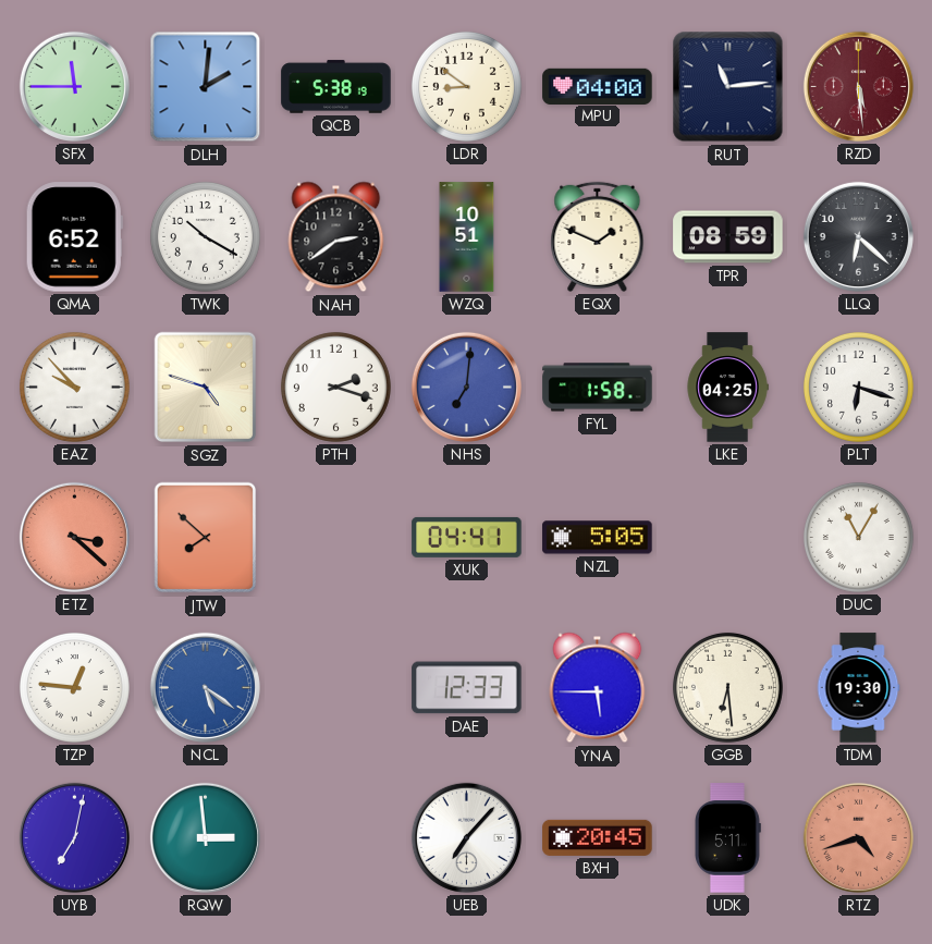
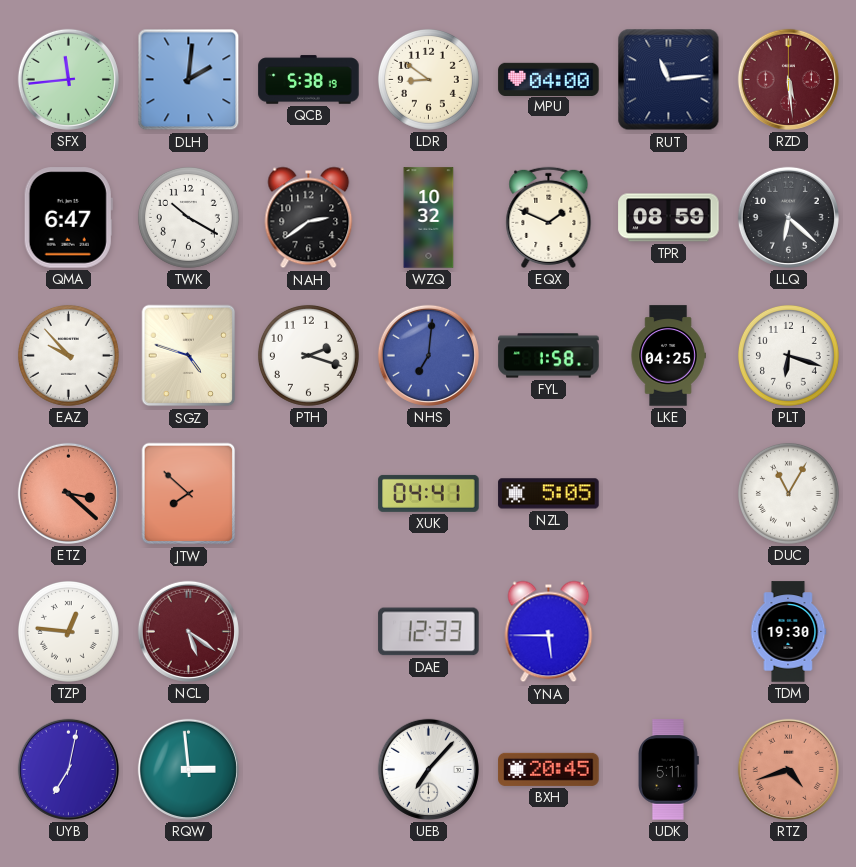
SFX: 11:45 -> 11:44
QMA: 6:52 -> 6:47
WZQ: 10:51 -> 10:32
NCL dial: blue -> burgundy
GGB: 6:29 -> none
